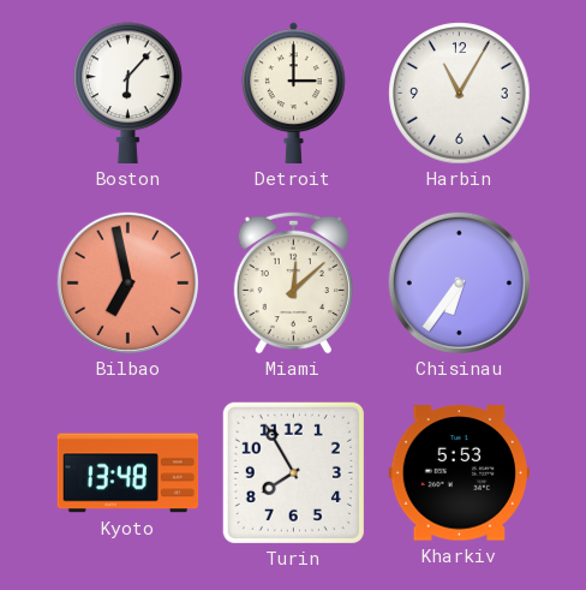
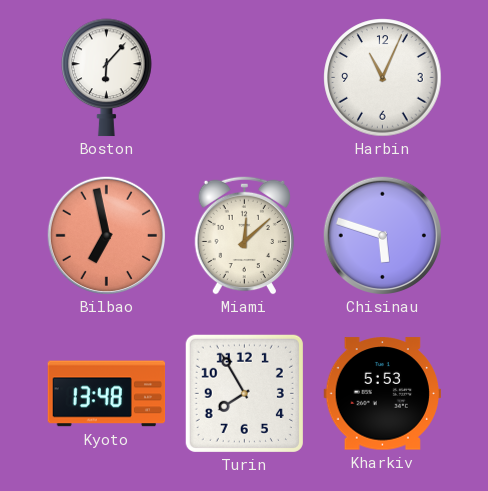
Detroit: 3:00 -> none
Harbin: 11:05 -> 11:04
Chisinau: 6:36 -> 5:48
